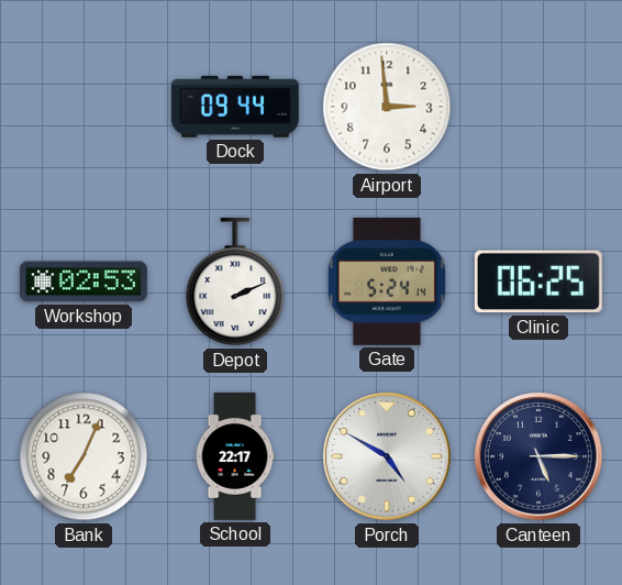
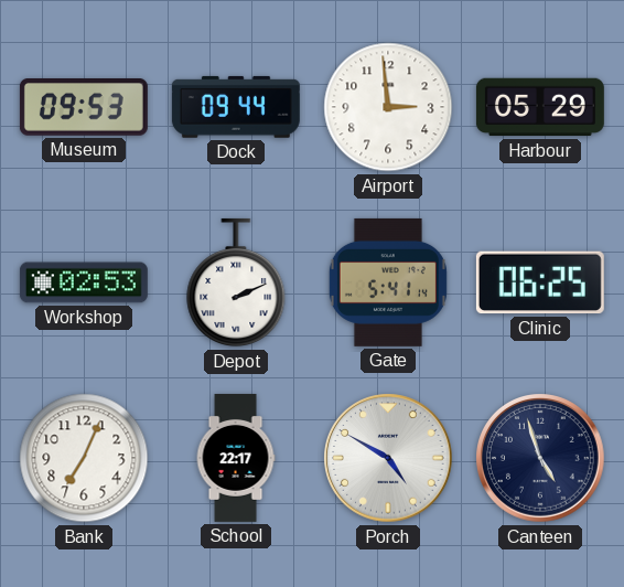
Museum: none -> 09:53
Harbour: none -> 05:29
Gate: 5:24 -> 5:41
Canteen: 5:15 -> 4:57
